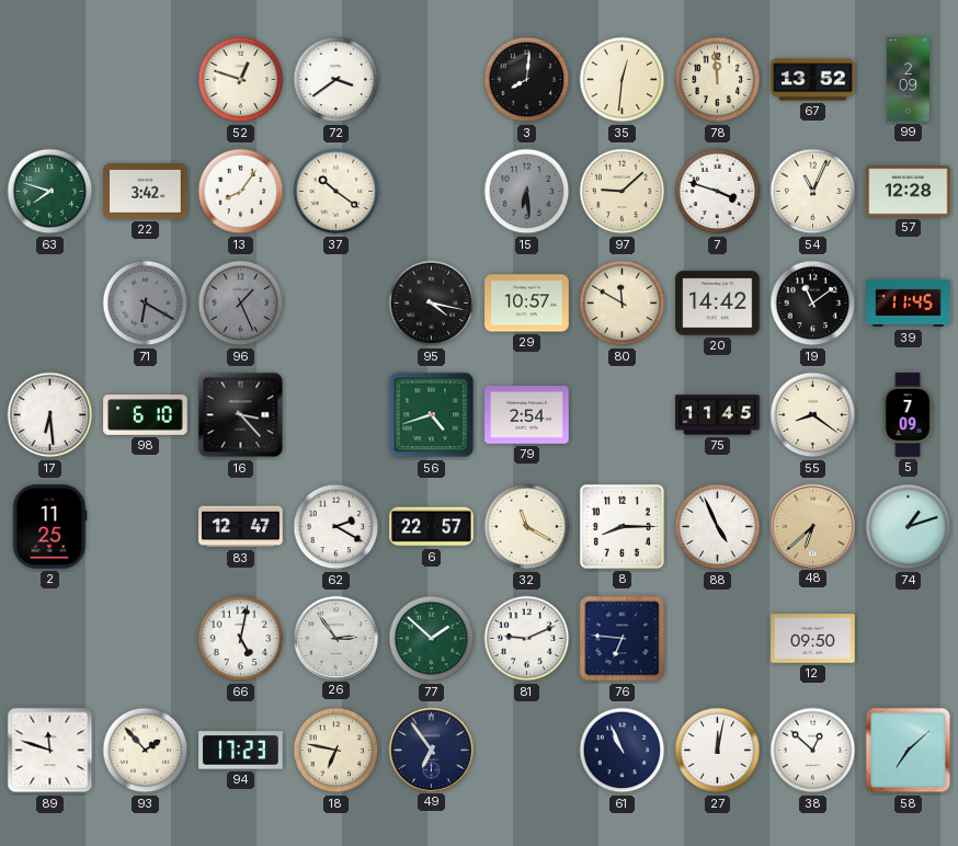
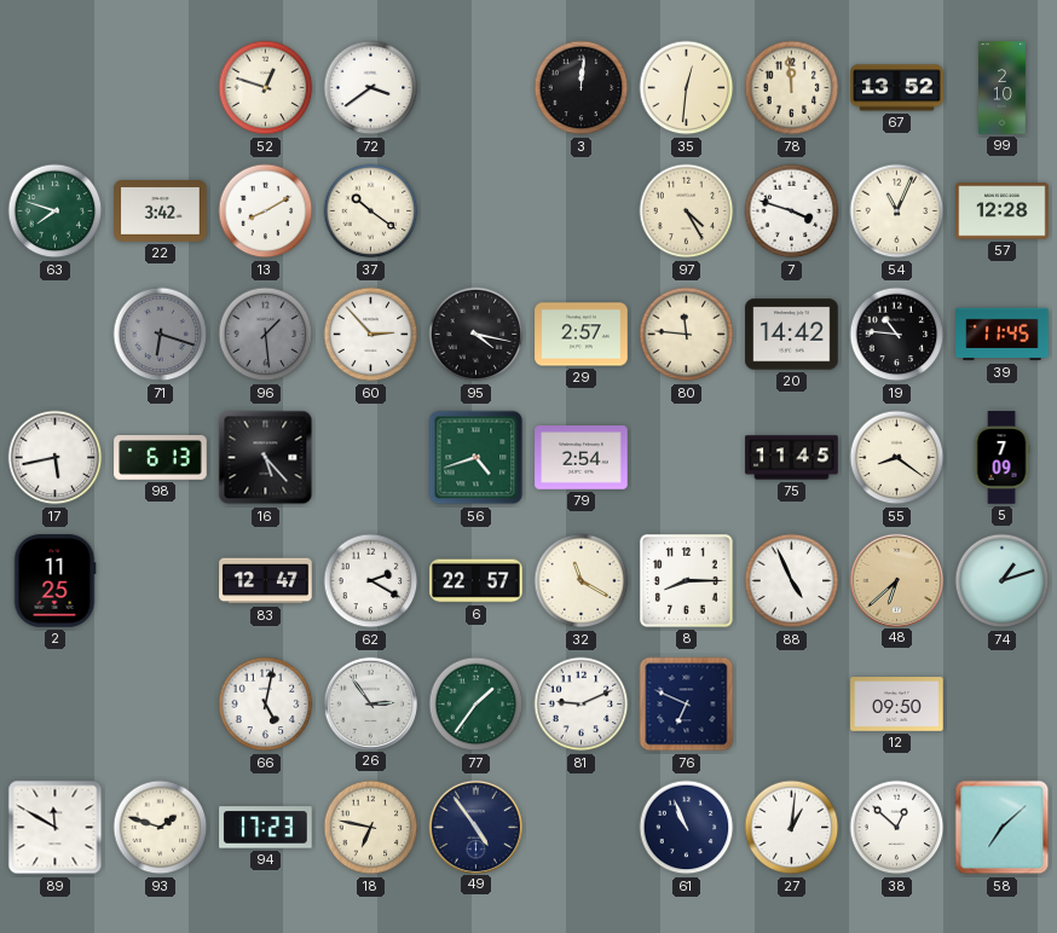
3: 8:01 -> 12:01
99: 2:09 -> 2:10
13: 8:06 -> 8:10
15: 6:29 -> none
97: 9:08 -> 4:25
71: 6:20 -> 6:18
96: 1:26 -> 1:29
60: none -> 2:53
29: 10:57 -> 2:57
80: 11:50 -> 11:46
19: 11:09 -> 10:46
17: 6:29 -> 5:43
98: 6:10 -> 6:13
16: 3:23 -> 5:23
77: 1:52 -> 1:36
76: 6:46 -> 6:49
89: 11:48 -> 11:50
93: 1:53 -> 1:48
49: 6:54 -> 4:54
27: 12:02 -> 1:01
